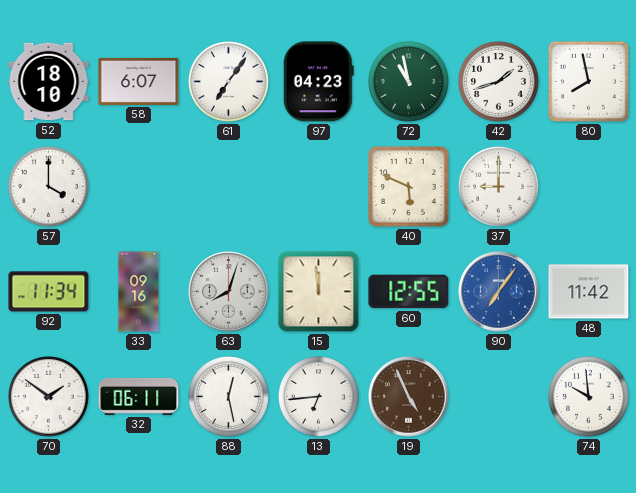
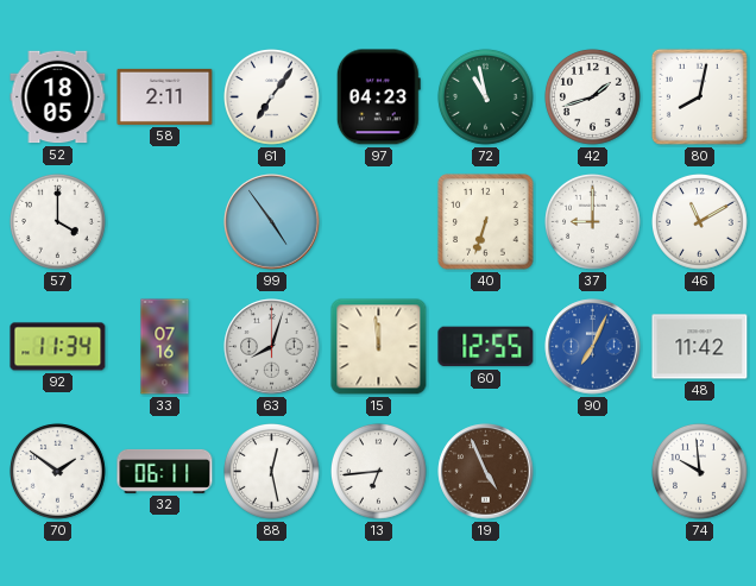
52: 18:10 -> 18:05
58: 6:07 -> 2:11
80: 7:58 -> 8:02
99: none -> 4:54
40: 5:49 -> 6:33
46: none -> 11:10
33: 09:16 -> 07:16
90: 7:06 -> 7:04
